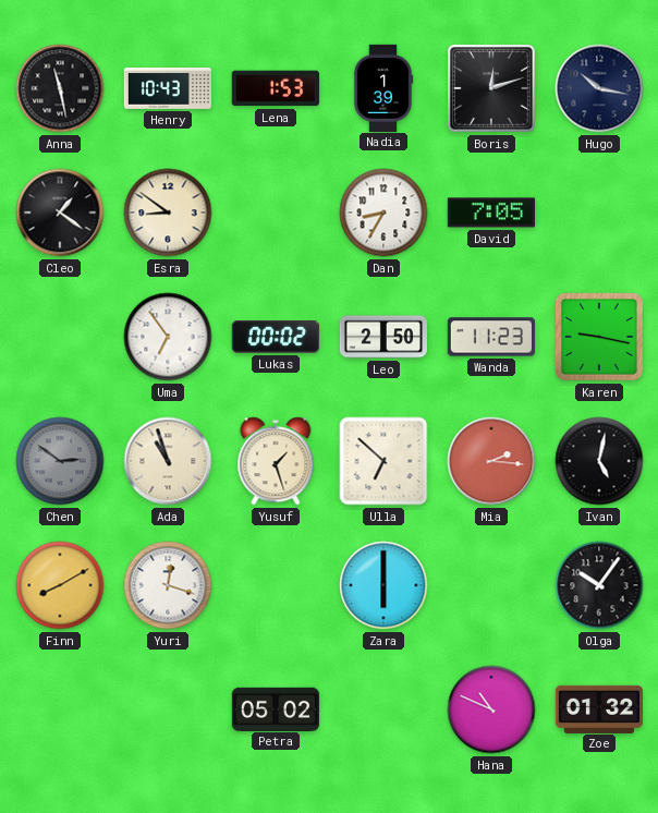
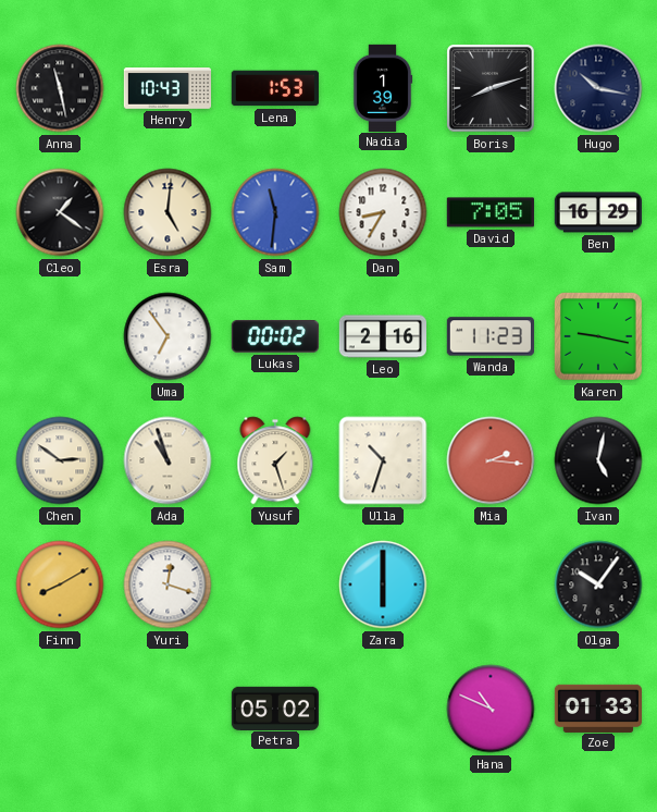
Boris: 12:12 -> 8:12
Esra: 8:51 -> 5:01
Sam: none -> 11:31
Ben: none -> 16:29
Leo: 2:50 -> 2:16
Chen dial: grey -> cream
Ulla: 6:52 -> 10:33
Zoe: 01:32 -> 01:33
